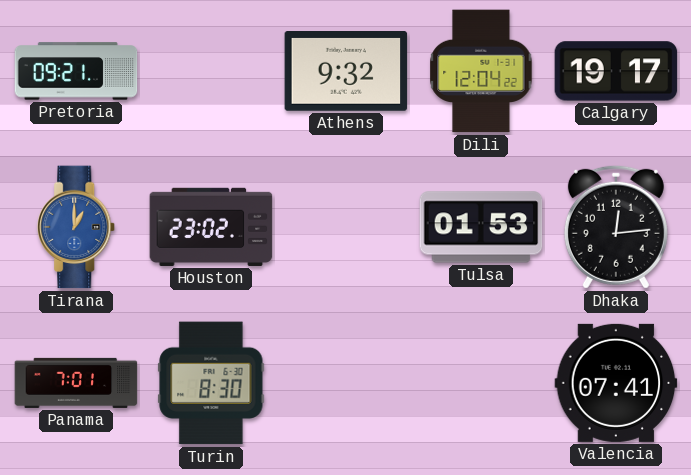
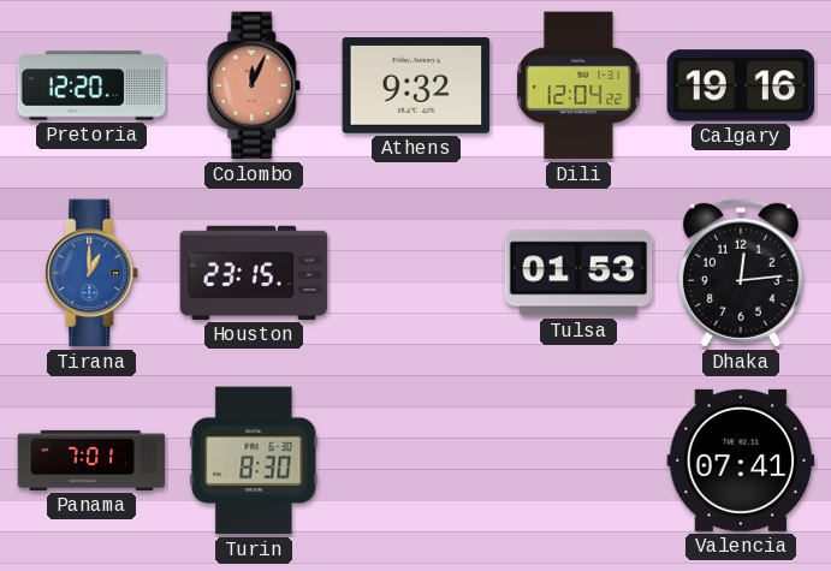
Pretoria: 09:21 -> 12:20
Colombo: none -> 12:04
Calgary: 19:17 -> 19:16
Houston: 23:02 -> 23:15
